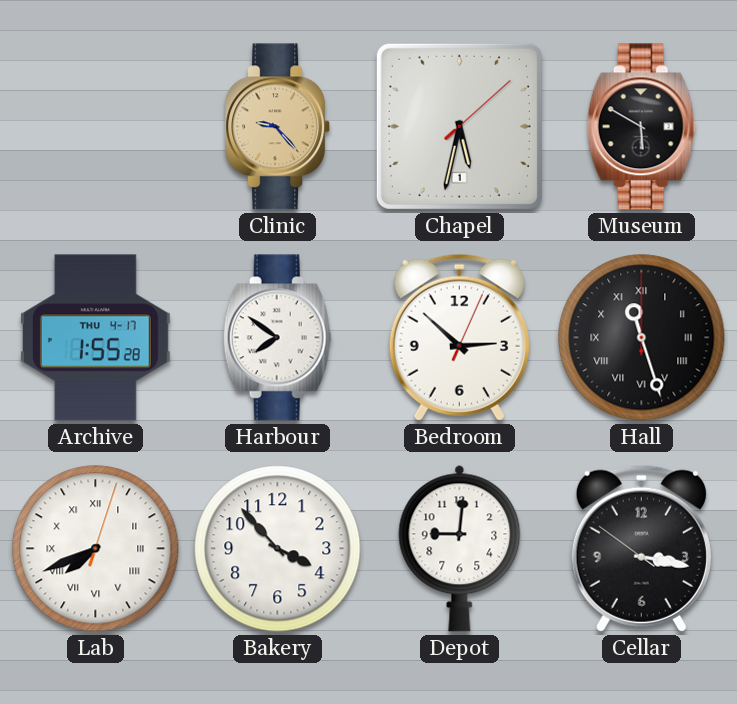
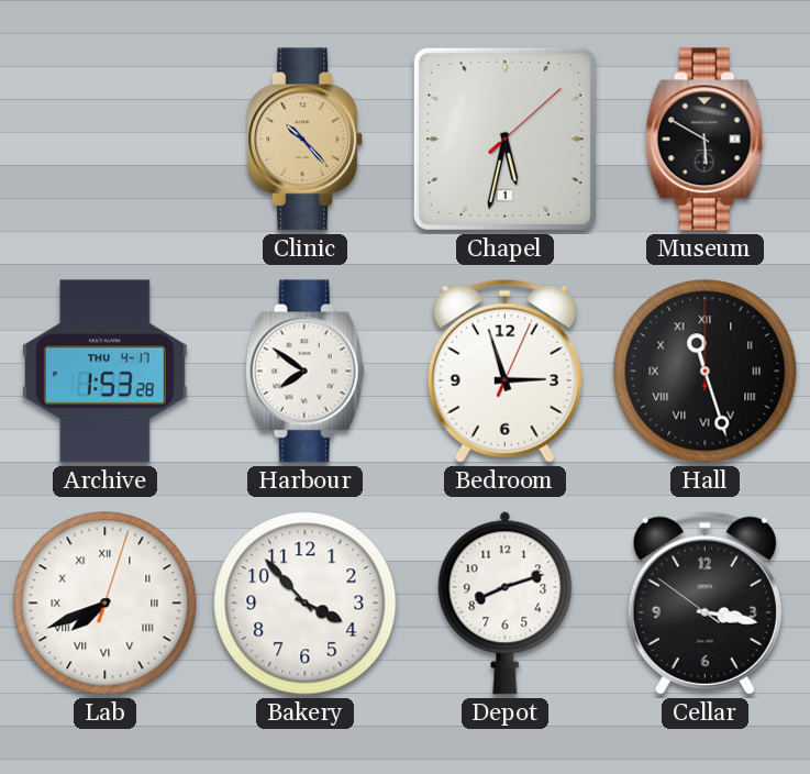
Clinic: 9:23 -> 10:23
Archive: 1:55 -> 1:53
Bedroom: 2:52 -> 2:57
Depot: 9:01 -> 8:12
